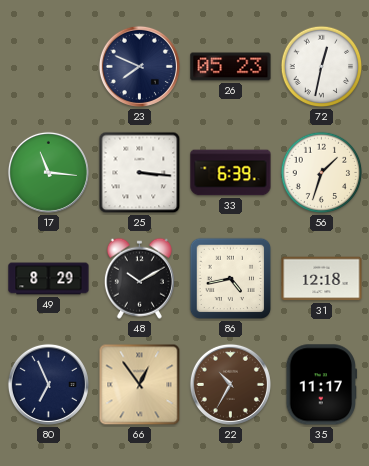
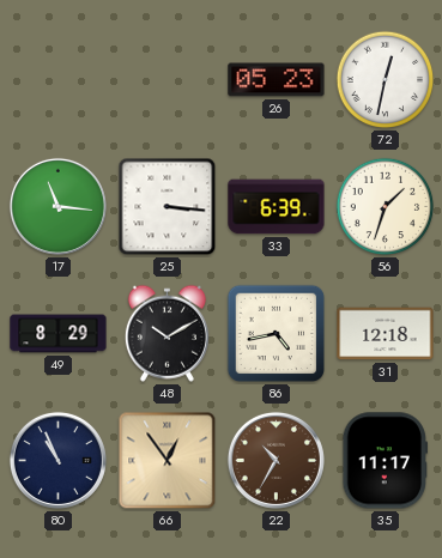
23: 7:49 -> none
80: 6:56 -> 10:56
